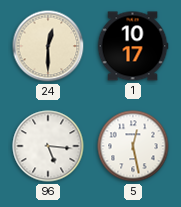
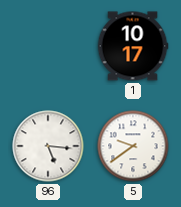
24: 12:30 -> none
5: 12:28 -> 9:39
